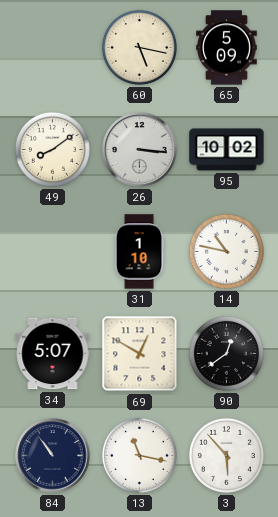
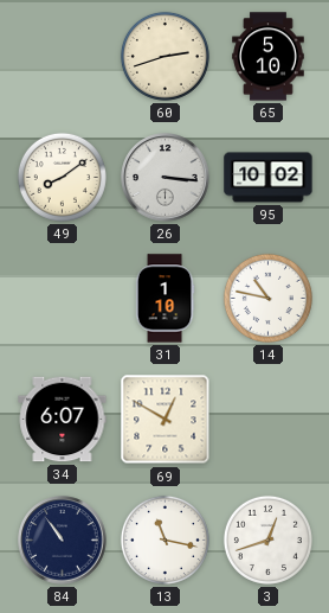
60: 5:17 -> 2:42
65: 5:09 -> 5:10
34: 5:07 -> 6:07
90: 12:39 -> none
3: 5:53 -> 12:42
